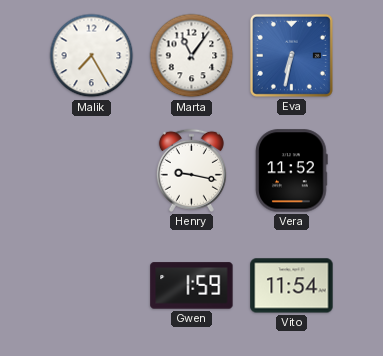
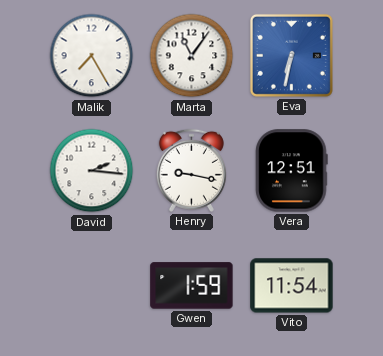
David: none -> 2:16
Vera: 11:52 -> 12:51
